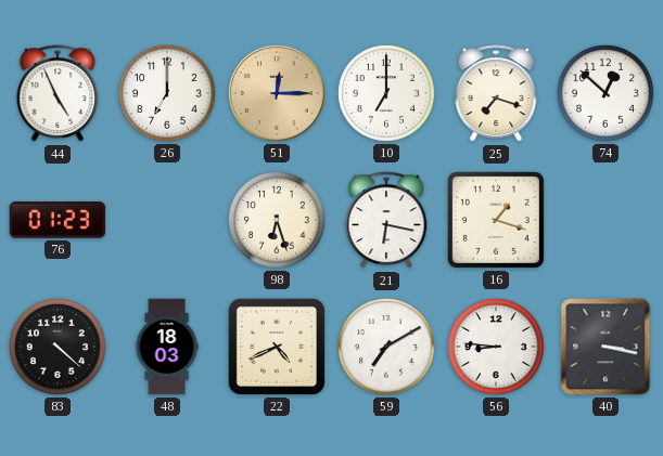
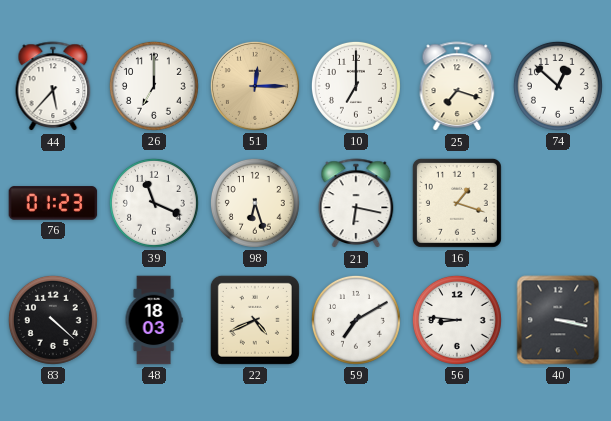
44: 4:56 -> 5:37
39: none -> 11:19
